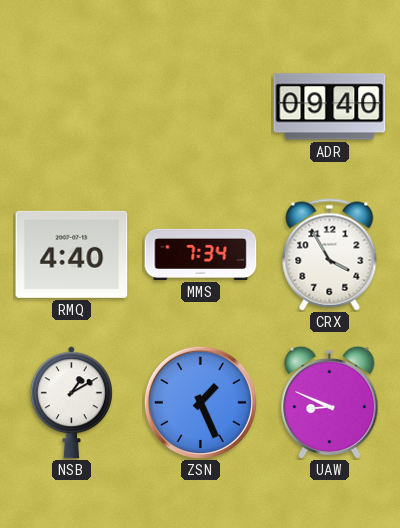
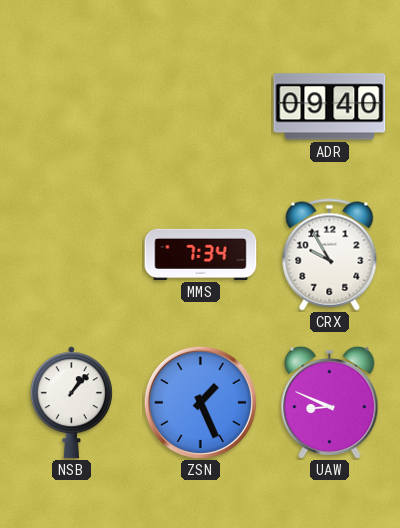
RMQ: 4:40 -> none
CRX: 3:55 -> 9:55
NSB: 1:10 -> 1:07
